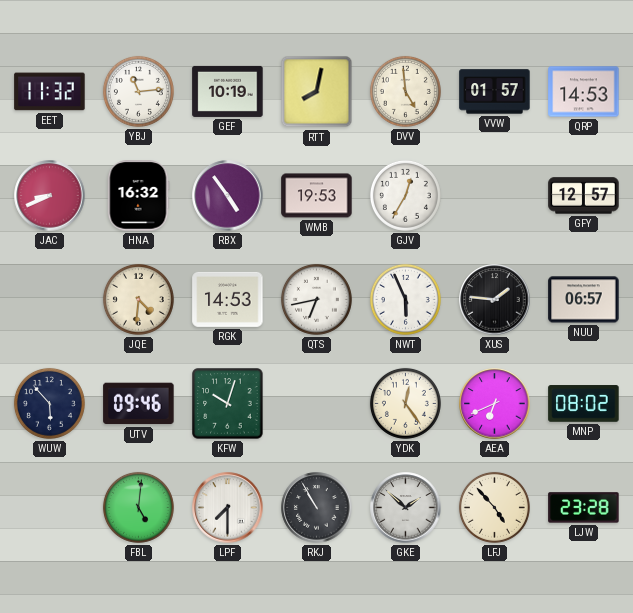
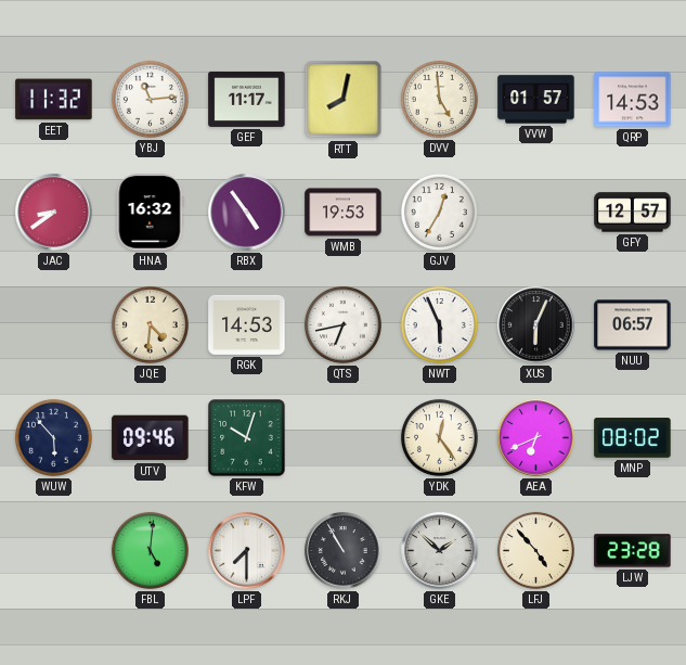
GEF: 10:19 -> 11:17
JAC: 8:41 -> 8:39
XUS: 1:46 -> 6:04
